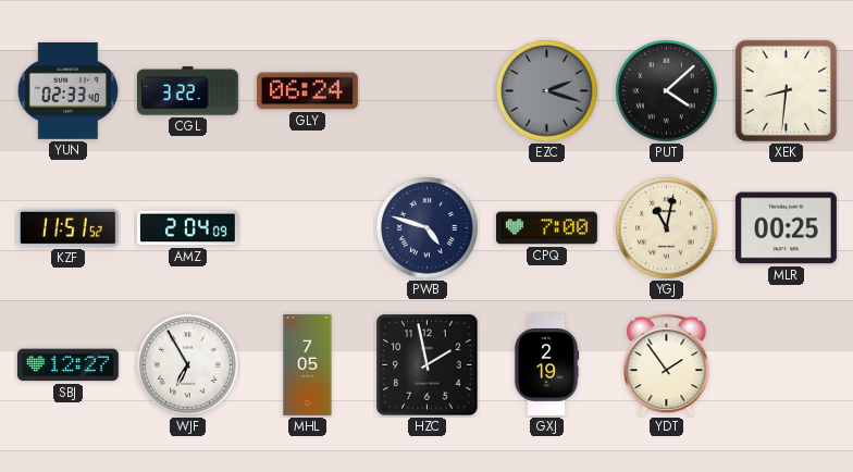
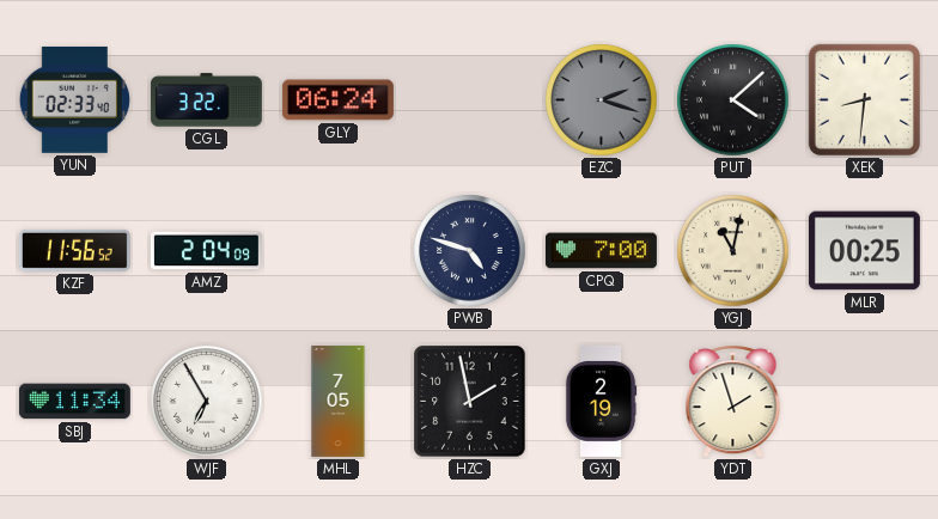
KZF: 11:51 -> 11:56
SBJ: 12:27 -> 11:34
YDT: 1:54 -> 1:57
